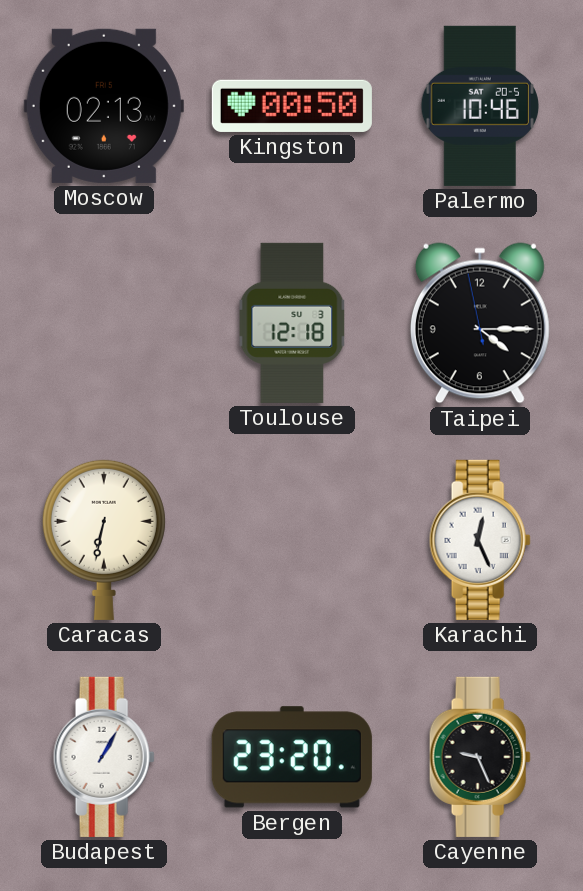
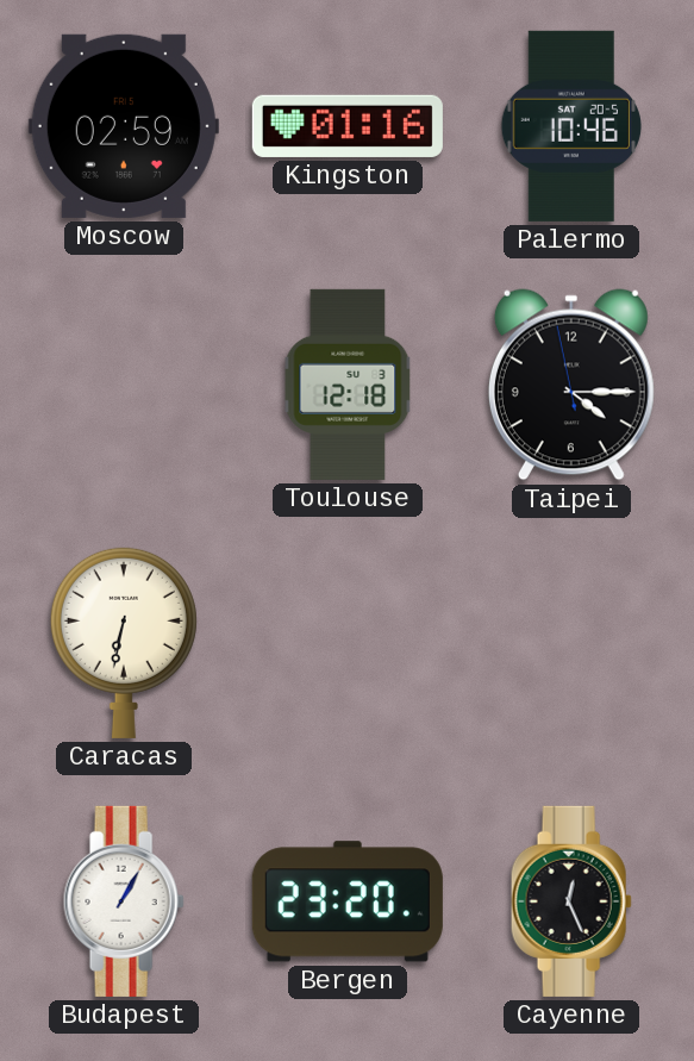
Moscow: 02:13 -> 02:59
Kingston: 00:50 -> 01:16
Karachi: 12:26 -> none
Cayenne: 9:26 -> 12:26
